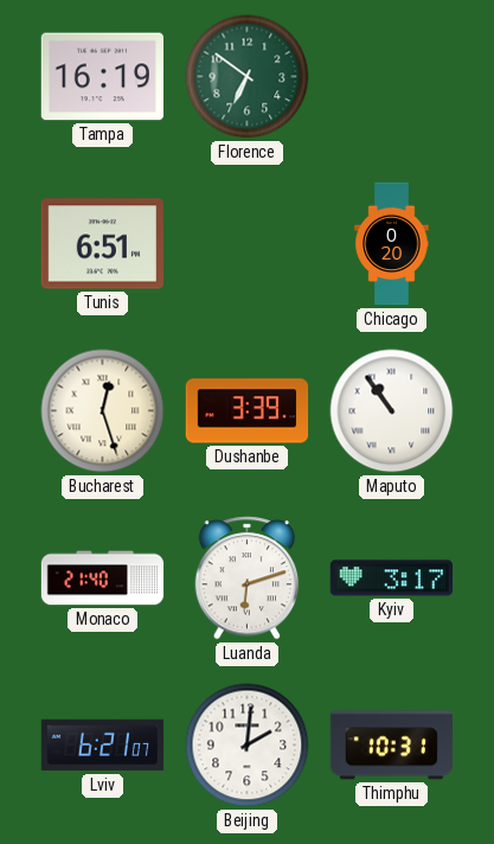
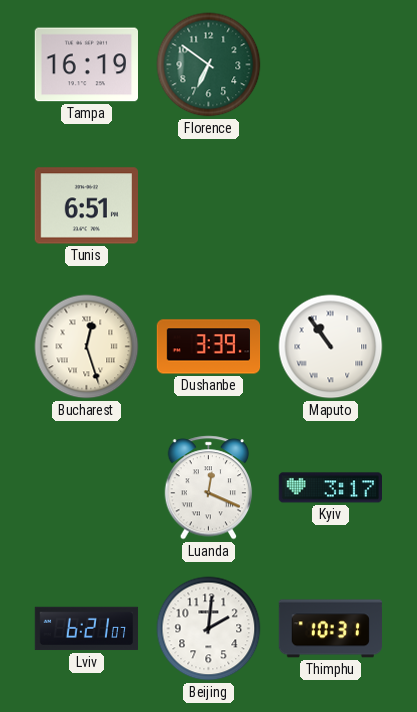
Chicago: 0:20 -> none
Monaco: 21:40 -> none
Luanda: 6:12 -> 12:19
